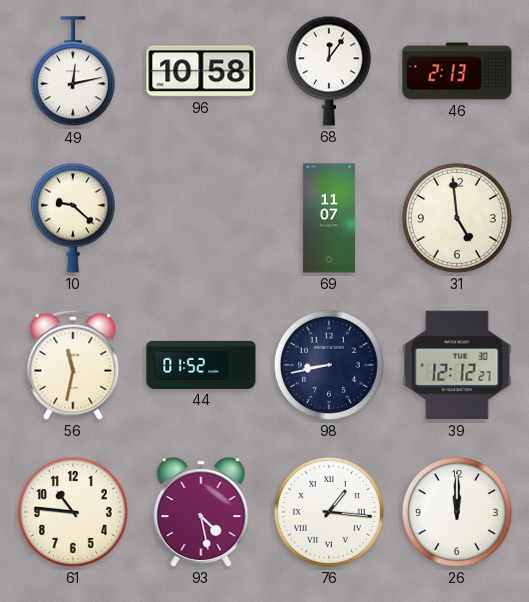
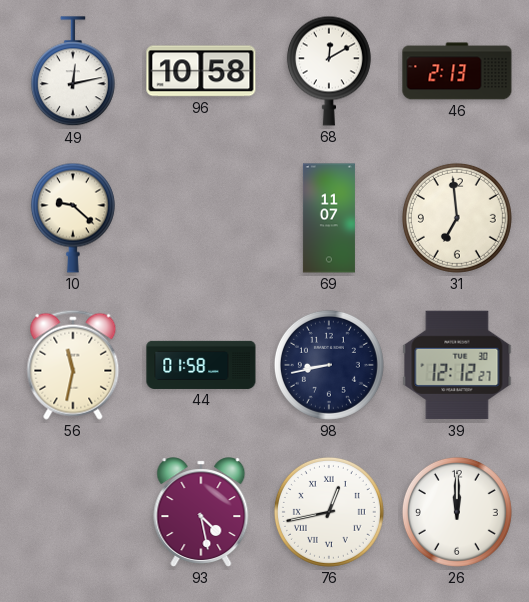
68: 12:06 -> 12:10
31: 4:59 -> 6:59
44: 01:52 -> 01:58
61: 10:46 -> none
76: 1:16 -> 12:43
